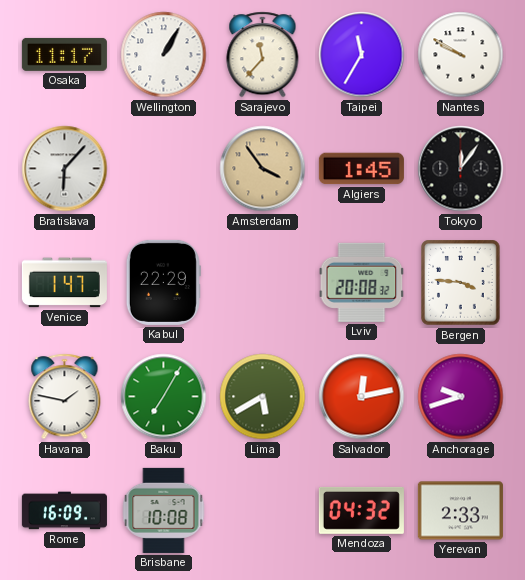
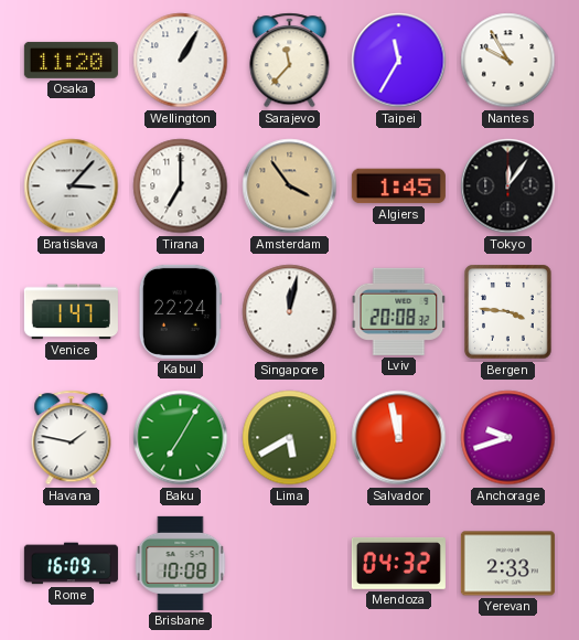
Osaka: 11:17 -> 11:20
Nantes: 9:50 -> 9:55
Bratislava: 6:07 -> 3:07
Tirana: none -> 7:00
Kabul: 22:29 -> 22:24
Singapore: none -> 12:02
Salvador: 12:13 -> 11:58
